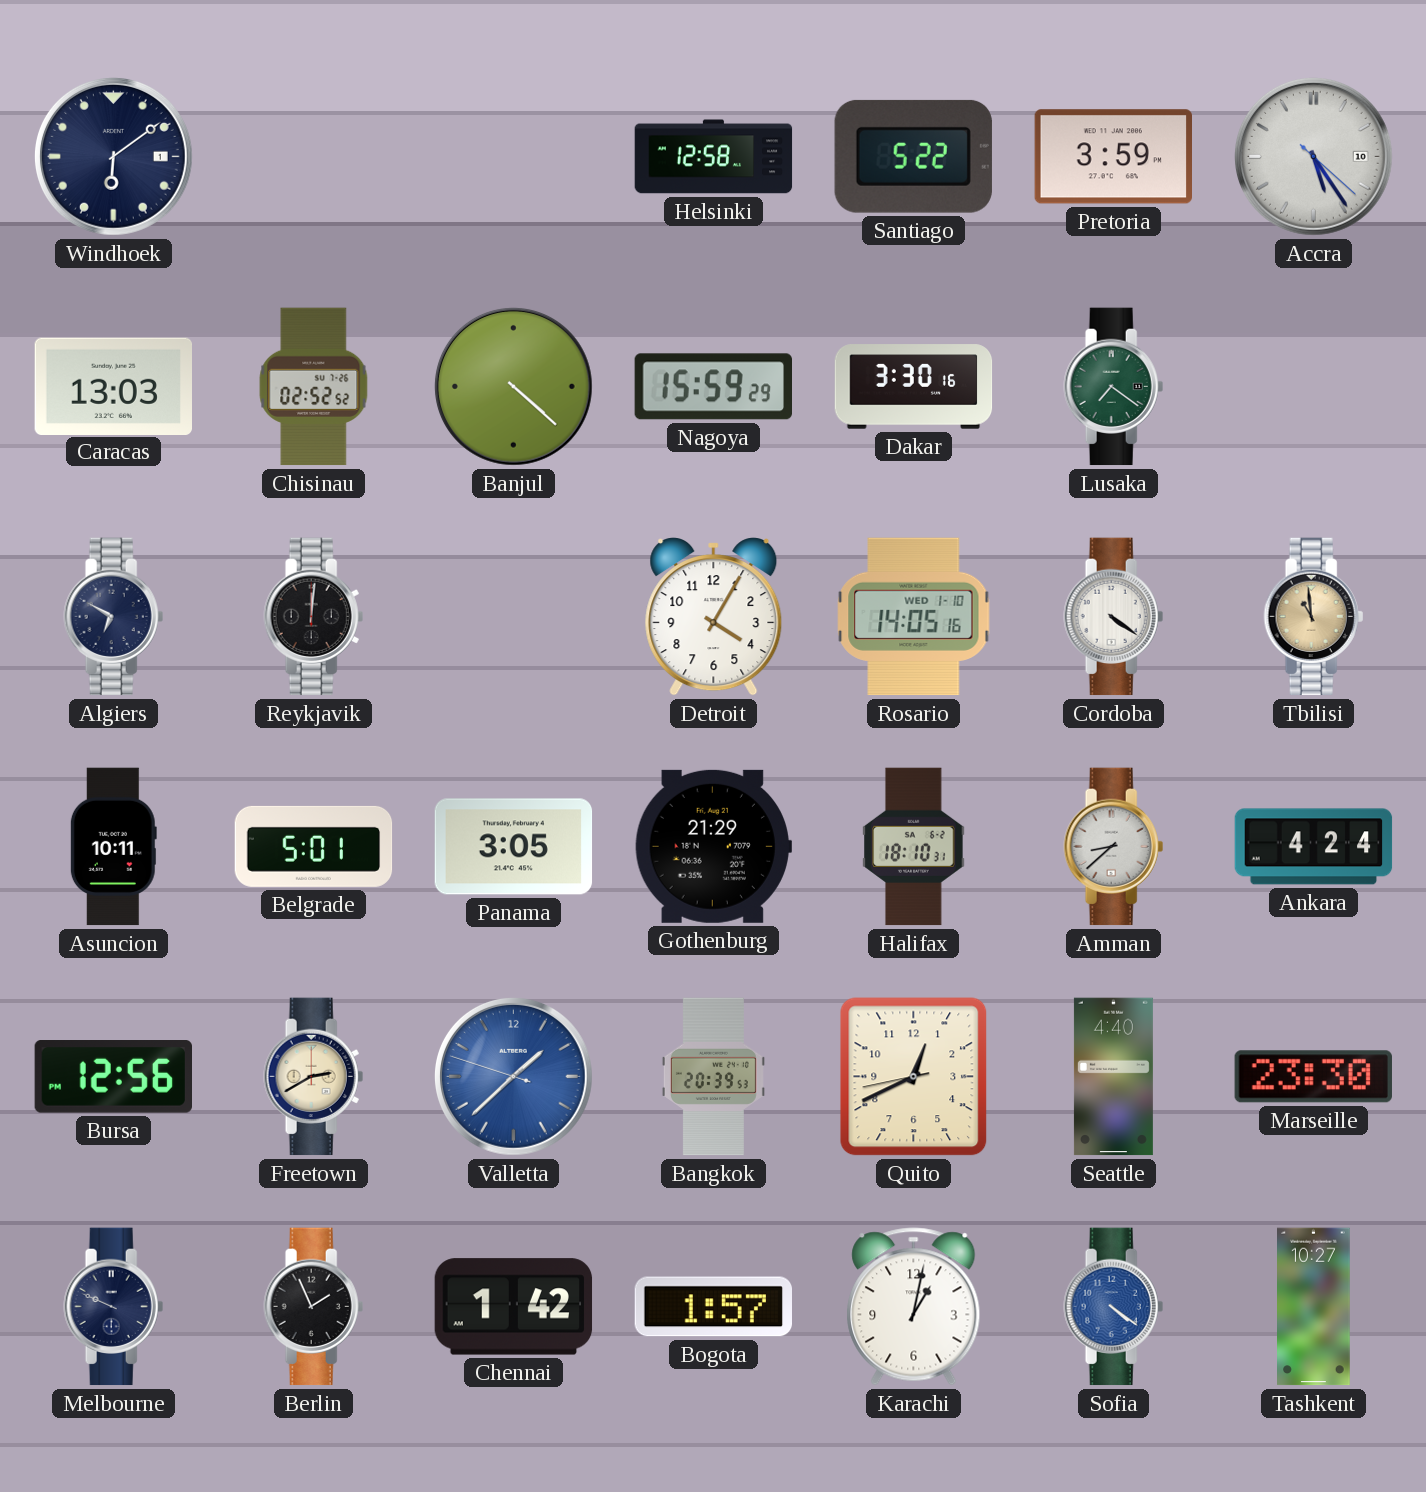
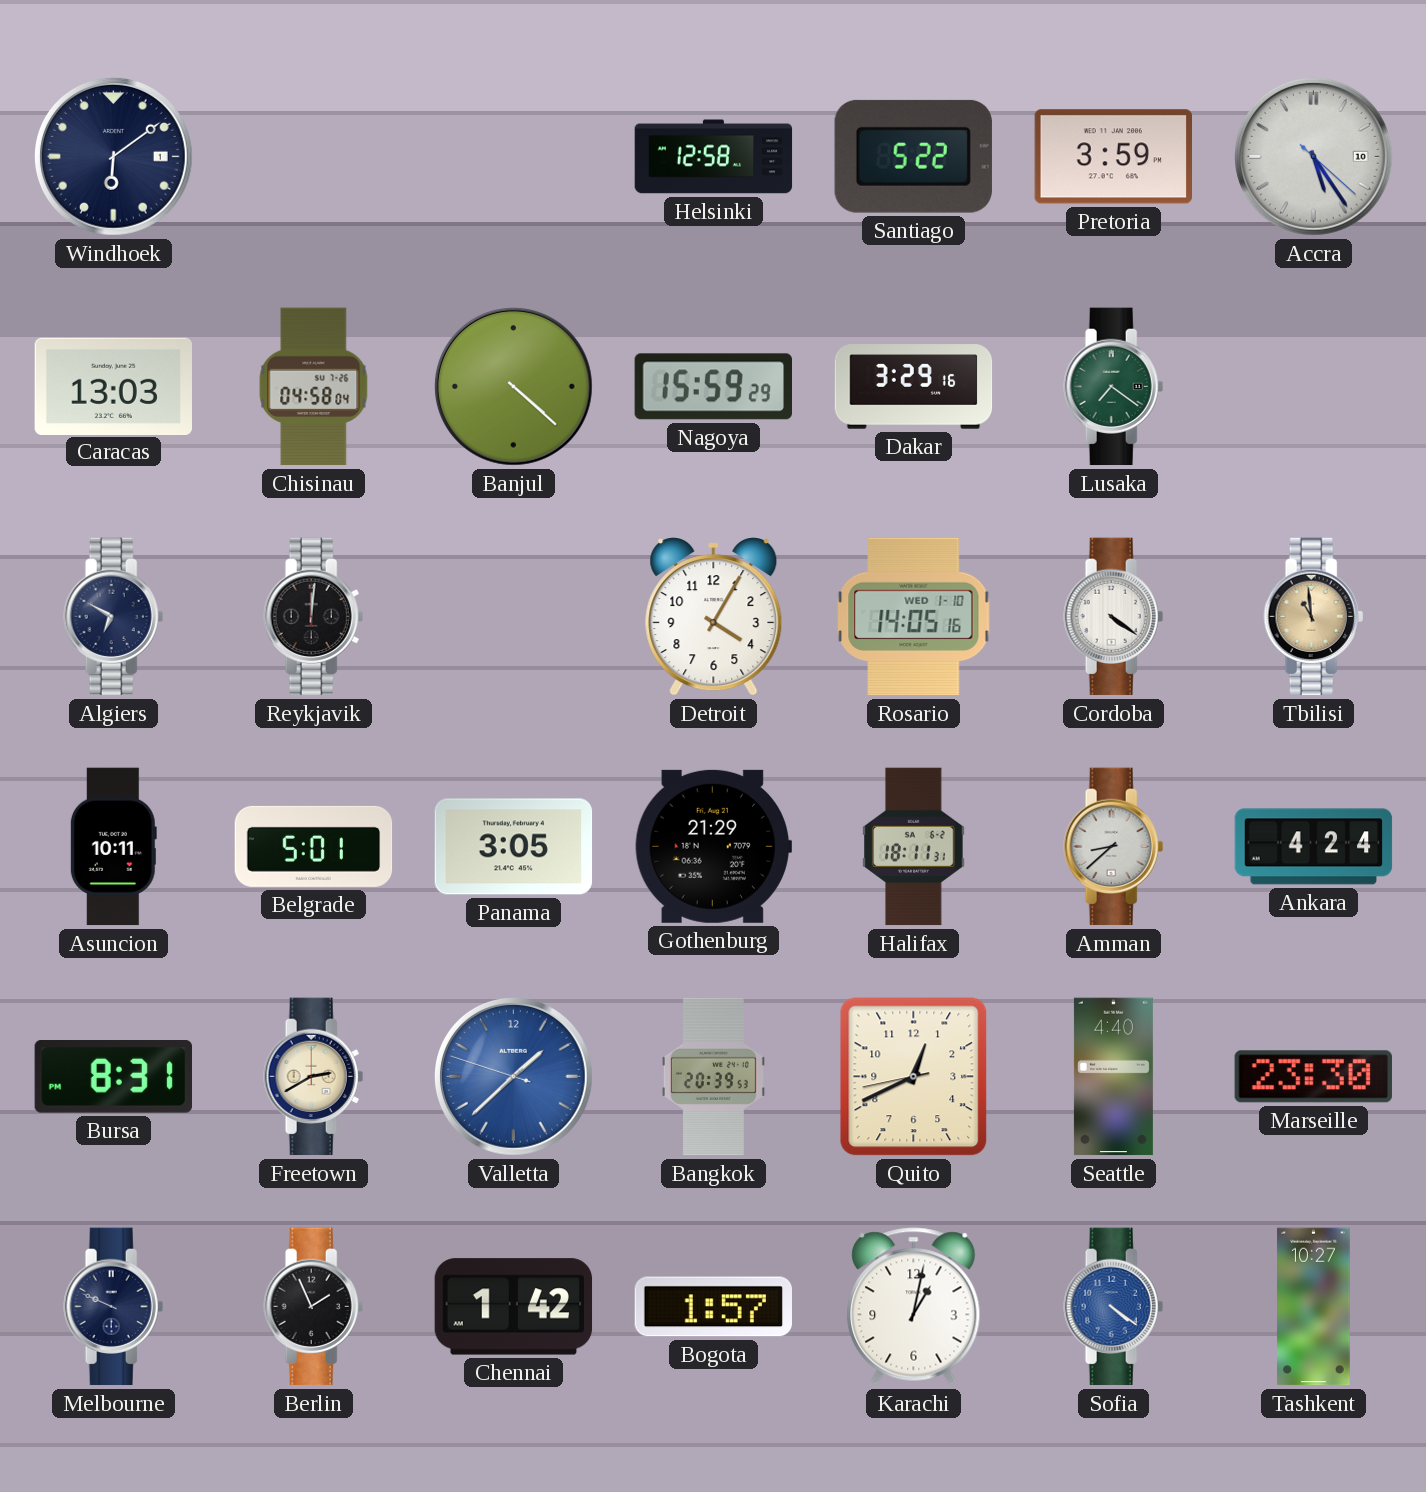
Chisinau: 02:52 -> 04:58
Dakar: 3:30 -> 3:29
Halifax: 18:10 -> 18:11
Bursa: 12:56 -> 8:31
